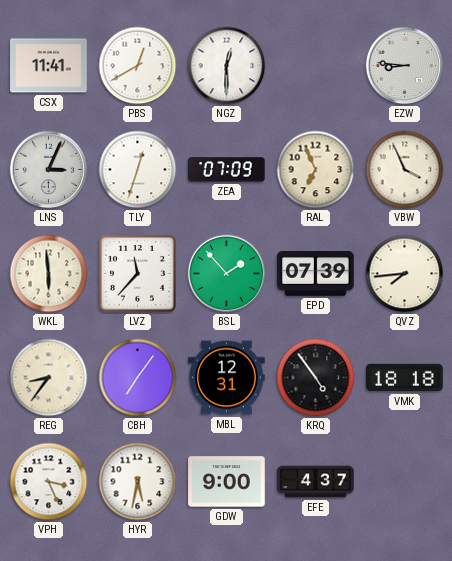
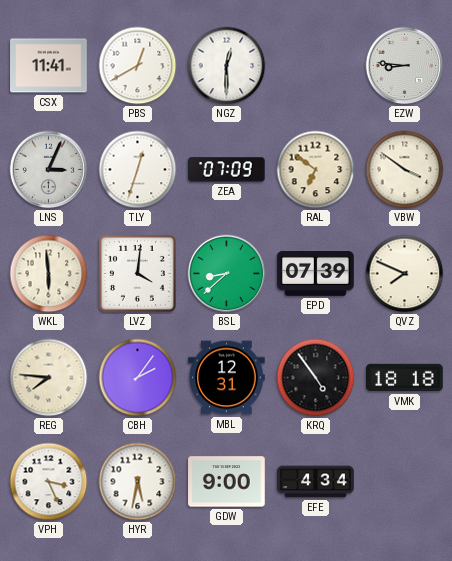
RAL: 6:56 -> 6:51
VBW: 3:56 -> 3:51
LVZ: 11:37 -> 4:01
BSL: 1:53 -> 8:38
QVZ: 7:44 -> 7:49
REG: 8:36 -> 7:46
CBH: 7:06 -> 2:06
EFE: 4:37 -> 4:34
